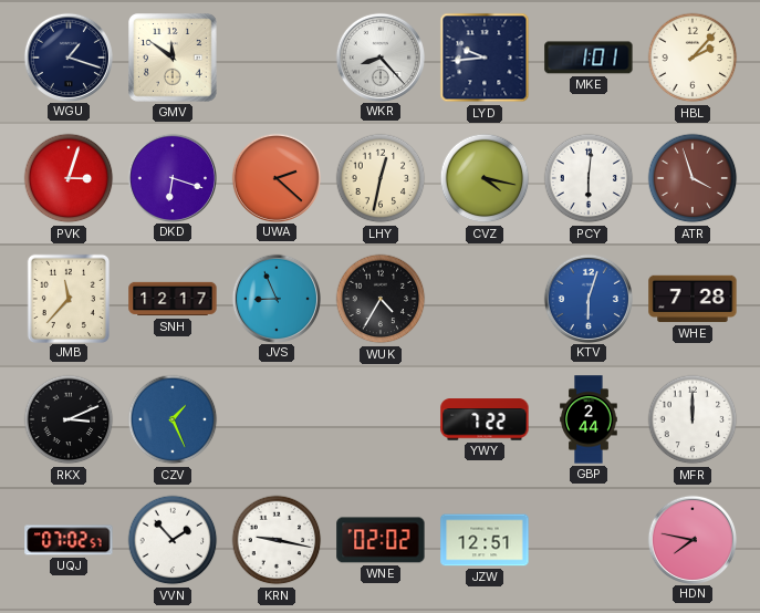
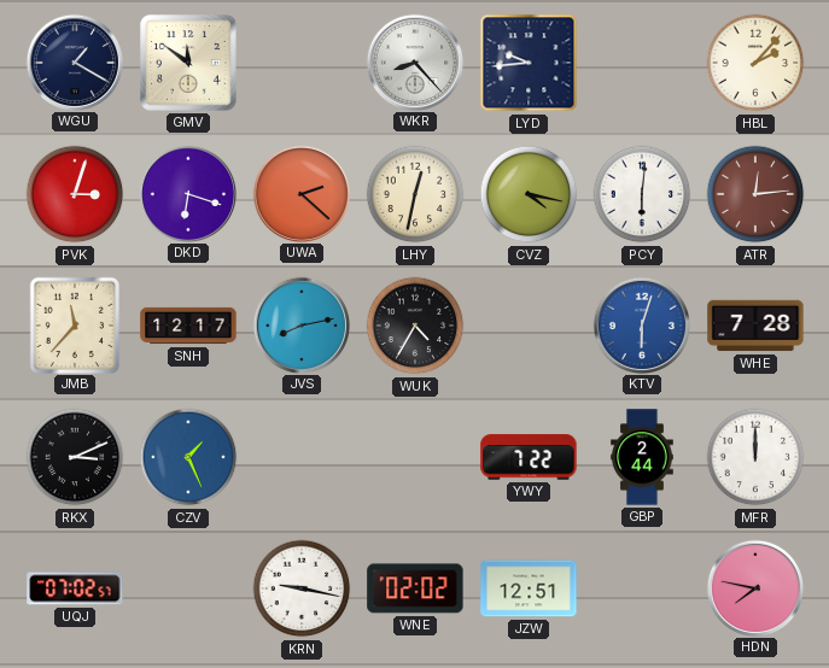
WGU: 1:18 -> 1:20
MKE: 1:01 -> none
ATR: 3:57 -> 12:14
JVS: 8:56 -> 8:13
VVN: 1:53 -> none
